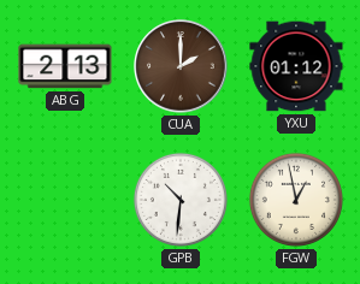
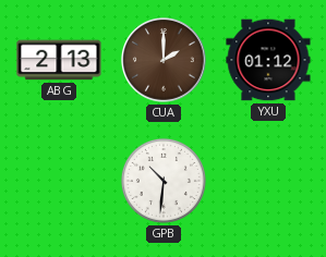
FGW: 12:58 -> none
